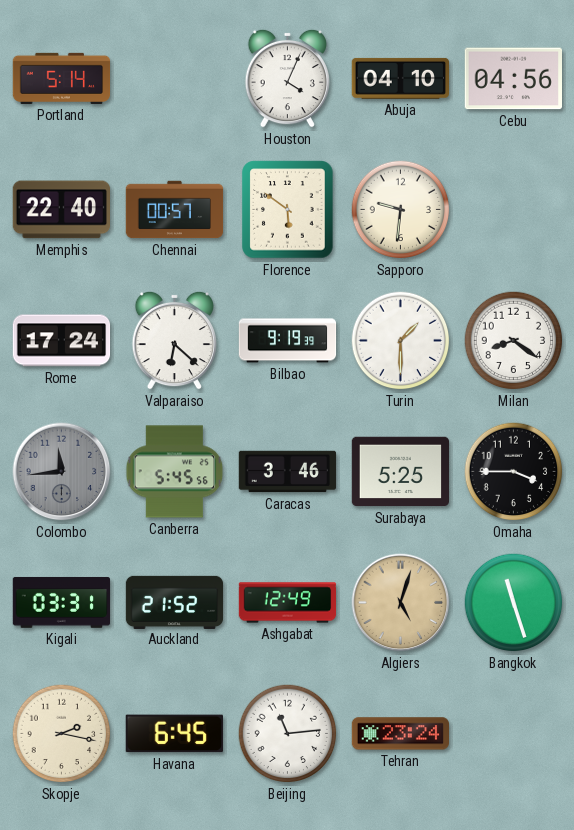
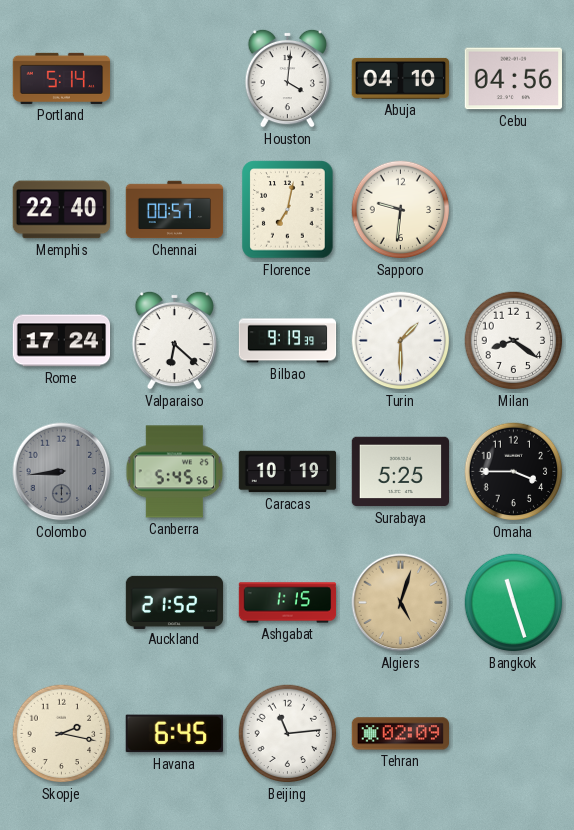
Houston: 4:04 -> 4:01
Florence: 5:51 -> 7:02
Colombo: 11:44 -> 8:44
Caracas: 3:46 -> 10:19
Kigali: 03:31 -> none
Ashgabat: 12:49 -> 1:15
Tehran: 23:24 -> 02:09
